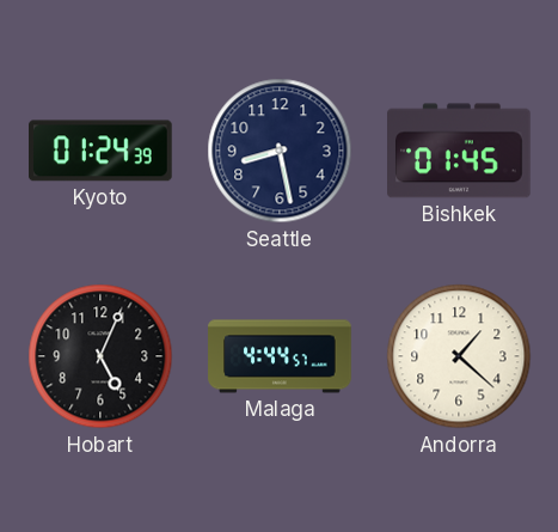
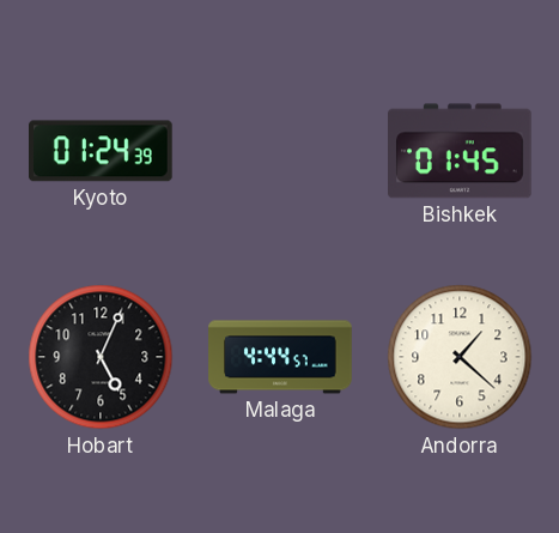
Seattle: 8:28 -> none
